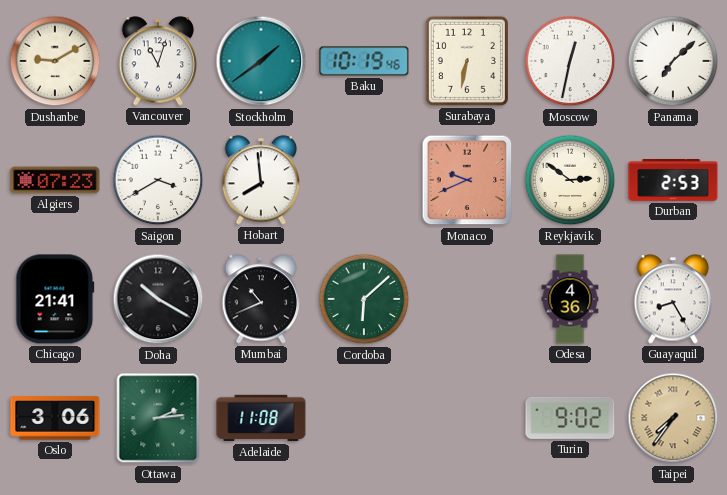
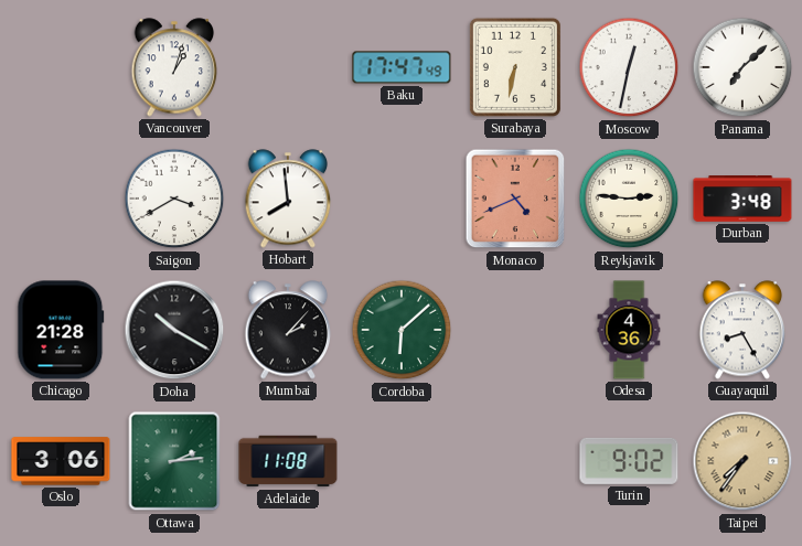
Dushanbe: 9:10 -> none
Vancouver: 11:03 -> 1:03
Stockholm: 1:39 -> none
Baku: 10:19 -> 17:47
Algiers: 07:23 -> none
Monaco: 9:41 -> 4:41
Reykjavik: 2:51 -> 2:46
Durban: 2:53 -> 3:48
Chicago: 21:41 -> 21:28
Mumbai: 10:41 -> 2:07
